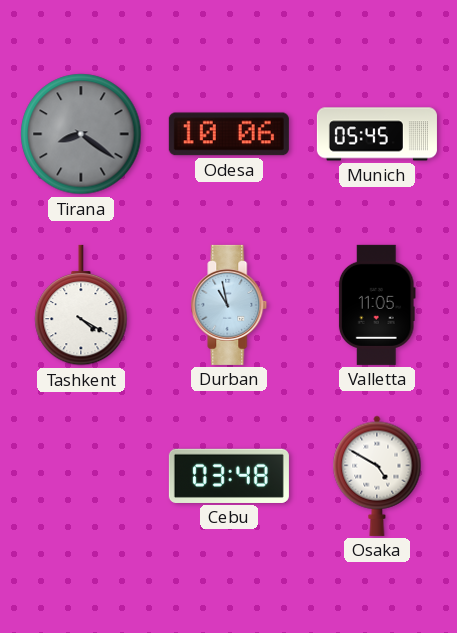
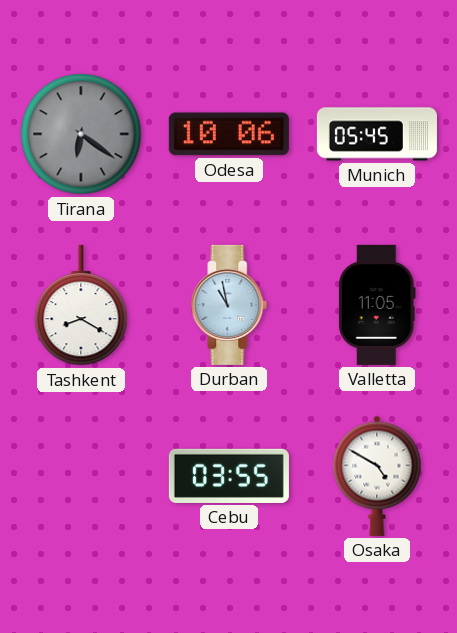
Tirana: 8:21 -> 6:21
Tashkent: 4:20 -> 8:20
Cebu: 03:48 -> 03:55
